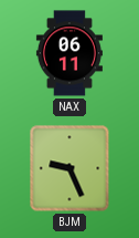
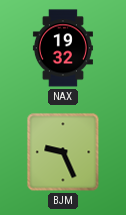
NAX: 06:11 -> 19:32
